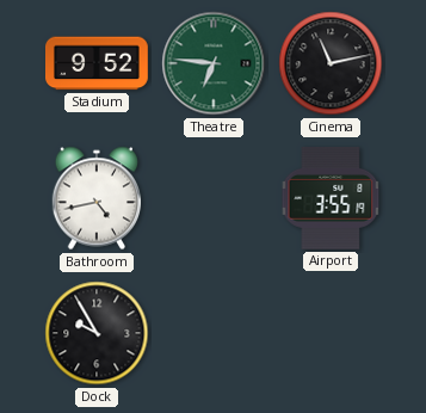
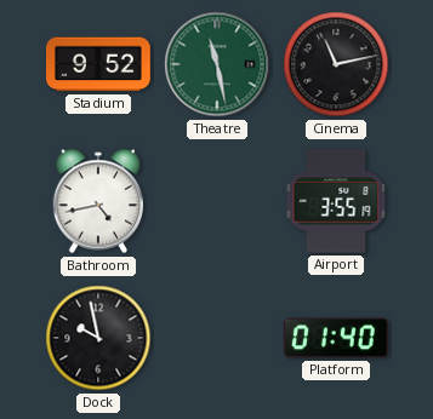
Theatre: 6:46 -> 11:28
Dock: 9:55 -> 9:58
Platform: none -> 01:40
